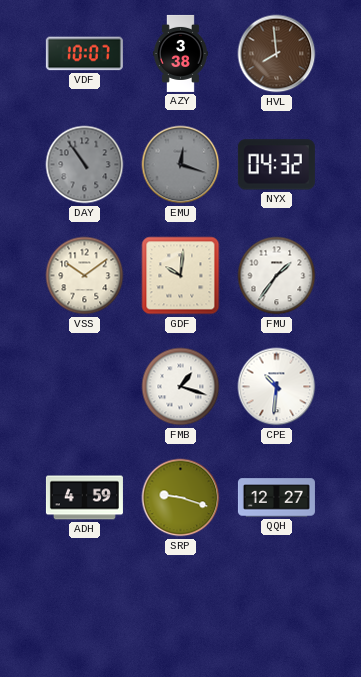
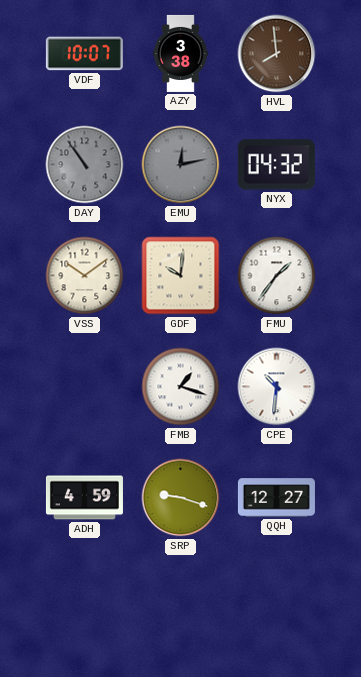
EMU: 12:18 -> 12:13
